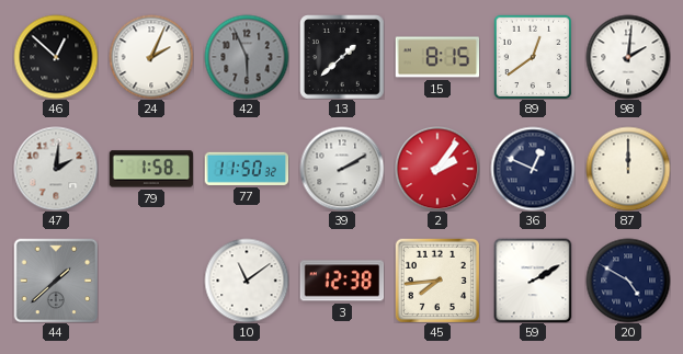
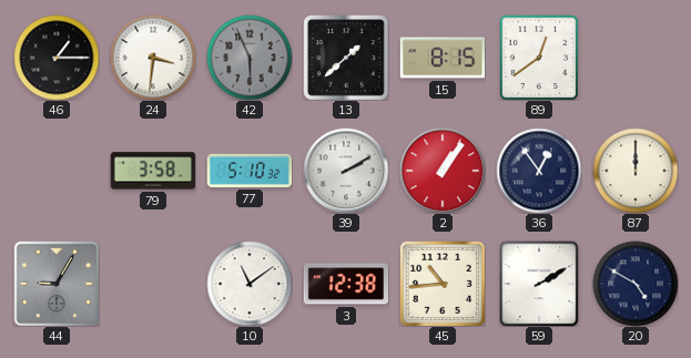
46: 12:52 -> 1:15
24: 2:04 -> 3:31
98: 2:01 -> none
47: 2:01 -> none
79: 1:58 -> 3:58
77: 11:50 -> 5:10
2: 2:06 -> 1:06
36: 12:49 -> 12:54
44: 1:38 -> 9:05
45: 7:44 -> 10:44
